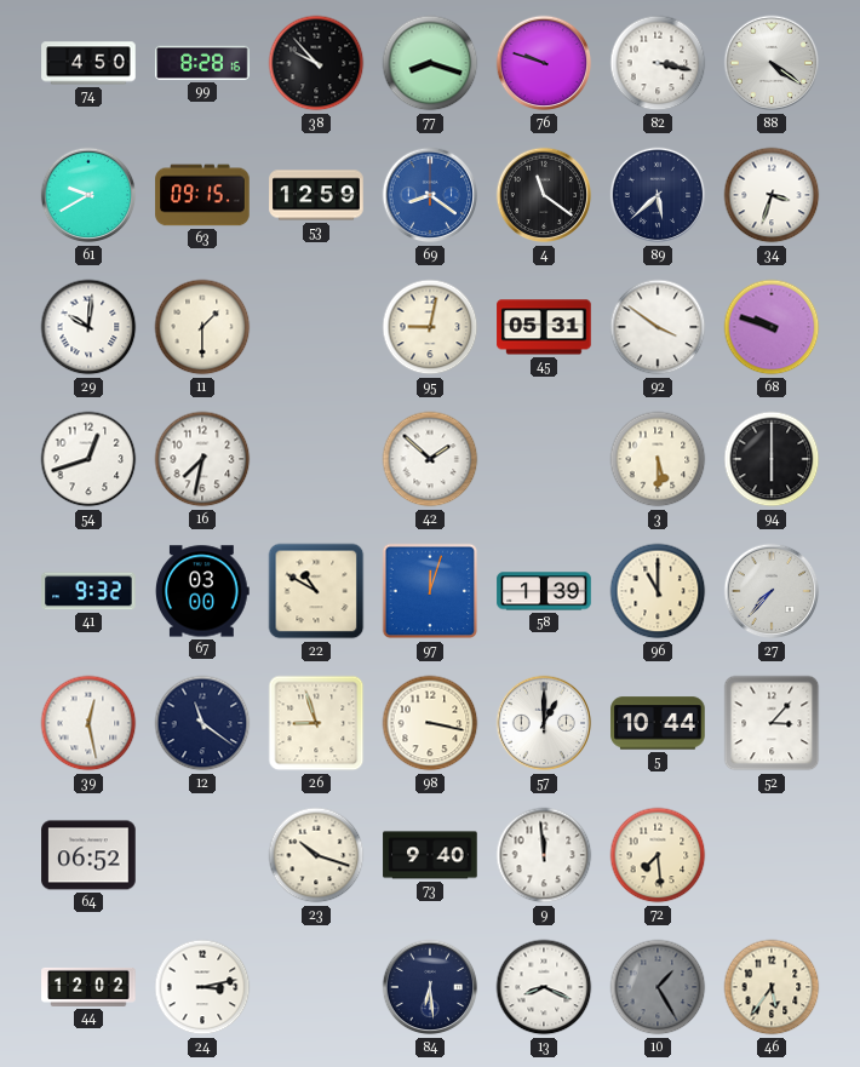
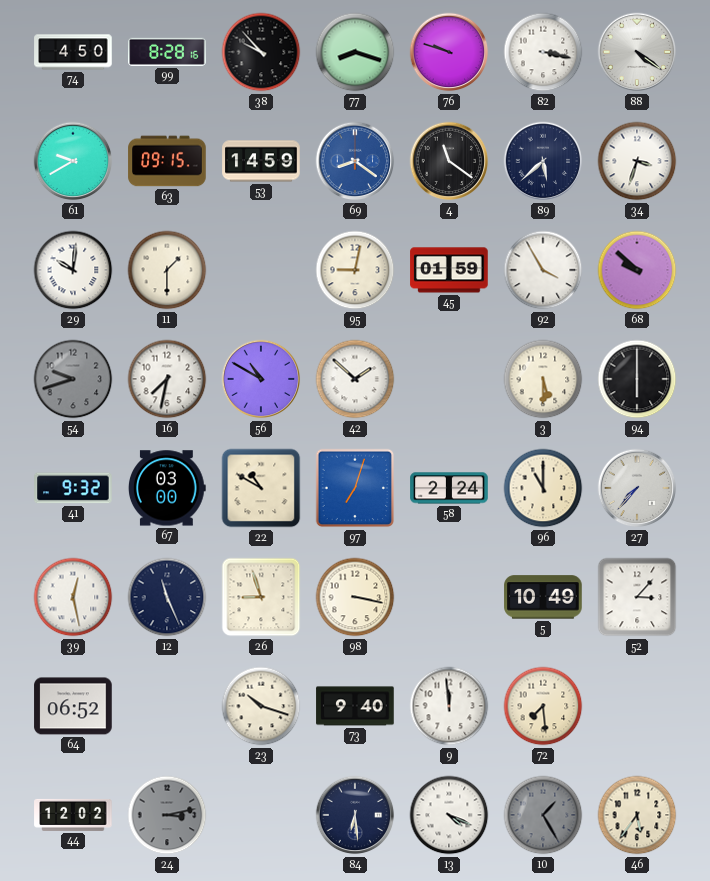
53: 12:59 -> 14:59
45: 05:31 -> 01:59
92: 3:51 -> 3:55
68: 9:48 -> 9:52
54: 12:42 -> 9:42
54 dial: white -> grey
56: none -> 10:50
97: 12:03 -> 7:03
58: 1:39 -> 2:24
12: 11:21 -> 11:26
57: 1:00 -> none
5: 10:44 -> 10:49
24 dial: white -> grey
13: 8:19 -> 4:19
